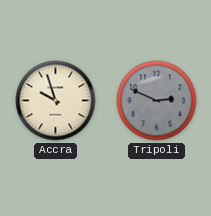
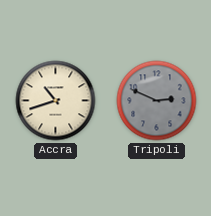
Accra: 9:57 -> 10:42
